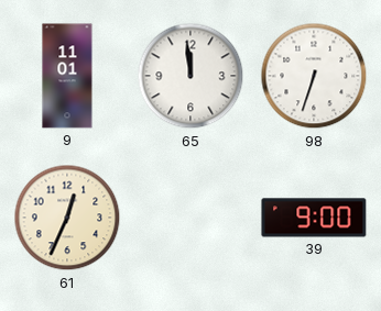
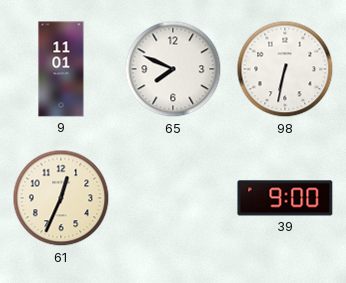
65: 11:59 -> 7:49
98: 6:33 -> 6:32
